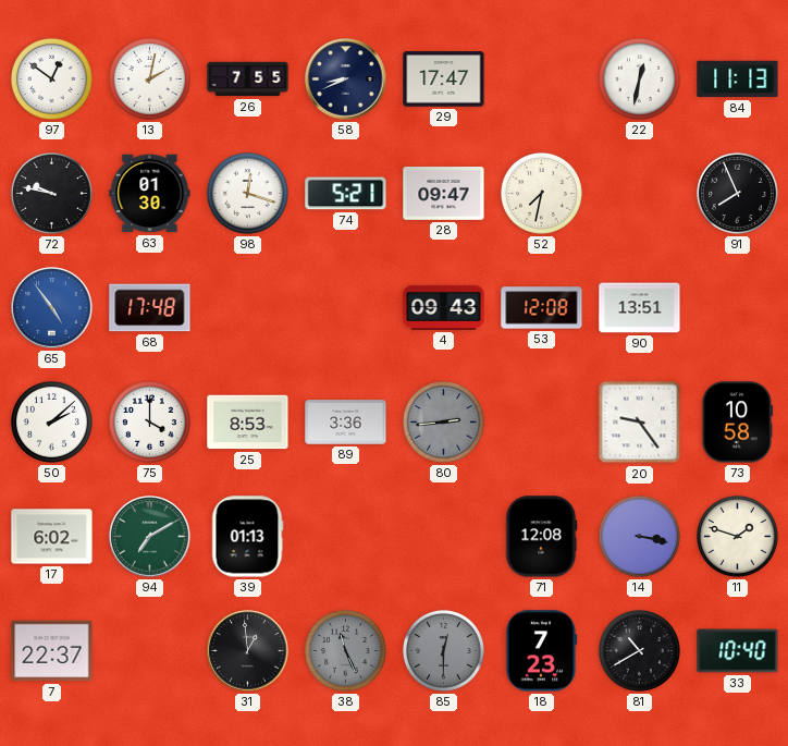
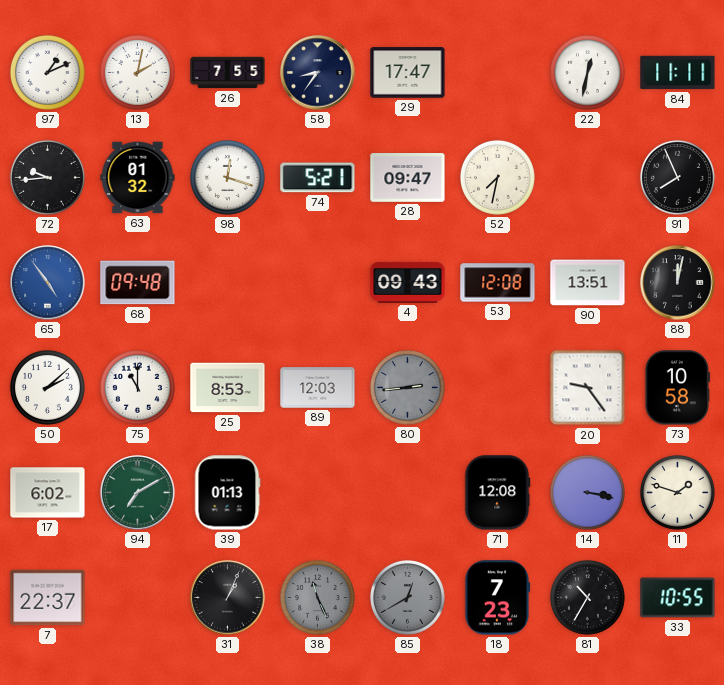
97: 12:51 -> 1:11
58: 8:41 -> 8:36
84: 11:13 -> 11:11
72: 9:47 -> 9:44
63: 01:30 -> 01:32
68: 17:48 -> 09:48
88: none -> 12:02
75: 4:00 -> 11:00
89: 3:36 -> 12:03
31: 12:59 -> 1:04
85: 12:30 -> 12:40
81: 10:40 -> 10:35
33: 10:40 -> 10:55
